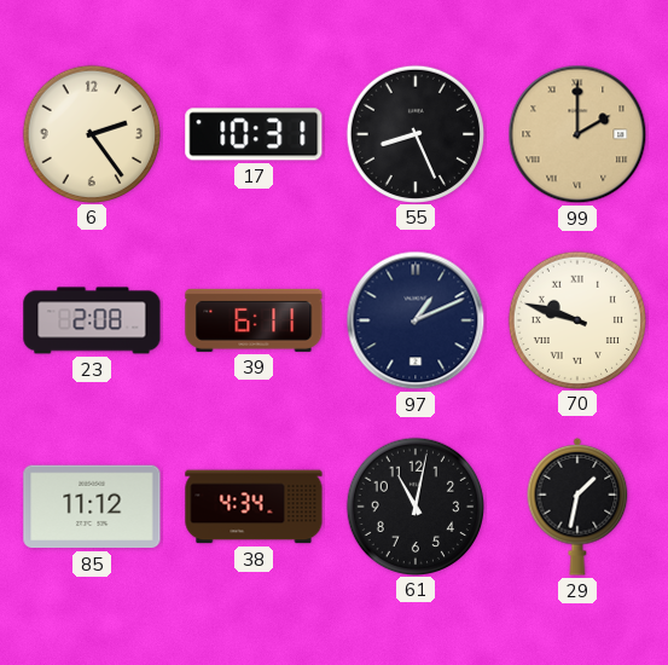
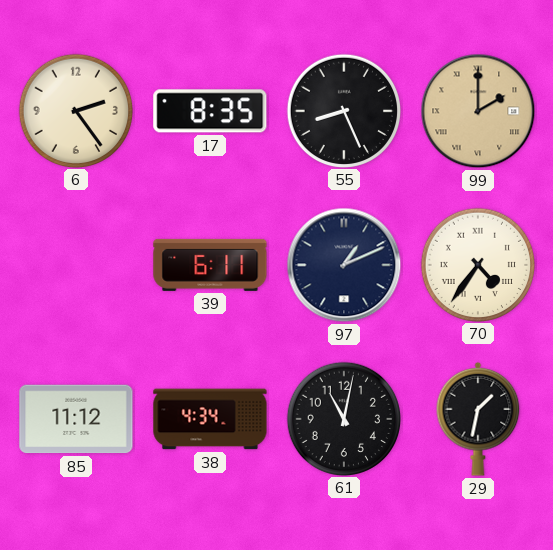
17: 10:31 -> 8:35
23: 2:08 -> none
70: 9:48 -> 4:36
